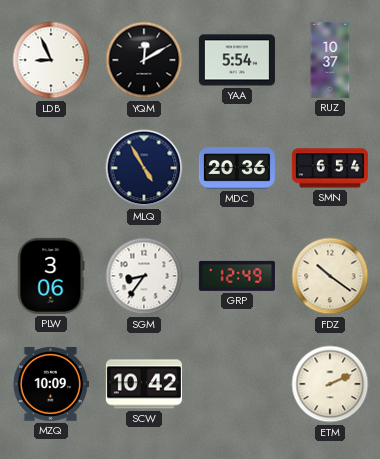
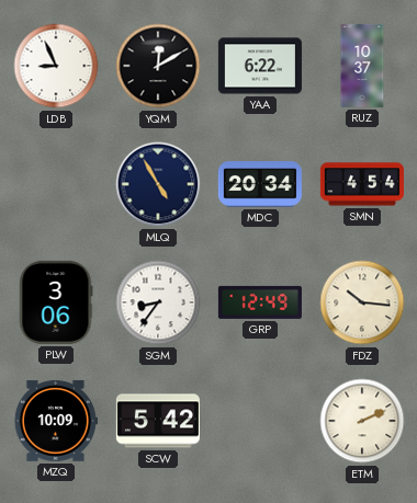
YAA: 5:54 -> 6:22
MDC: 20:36 -> 20:34
SMN: 6:54 -> 4:54
FDZ: 10:21 -> 10:16
SCW: 10:42 -> 5:42
